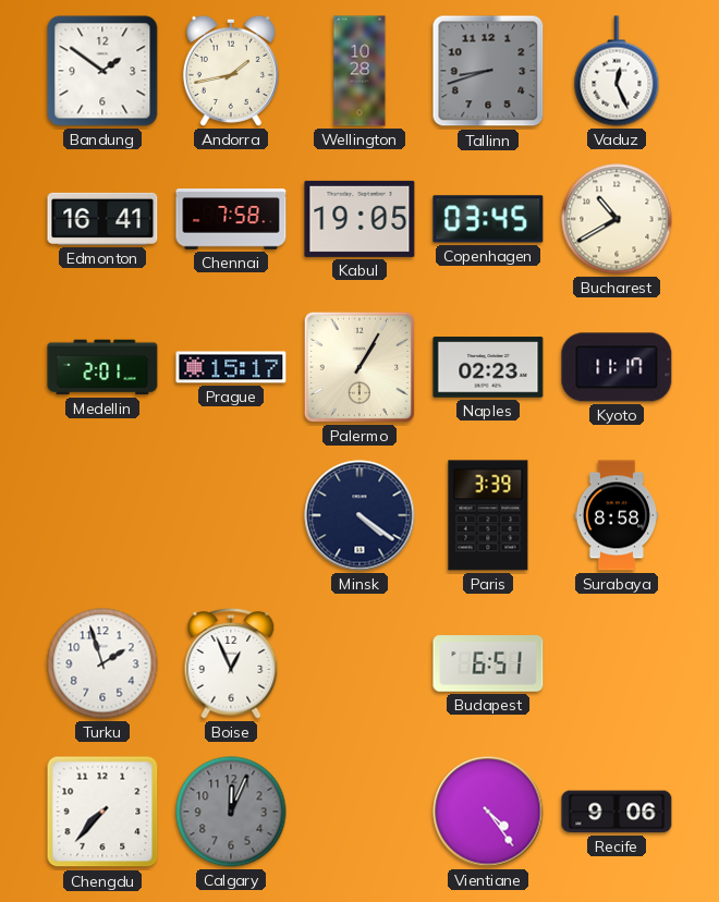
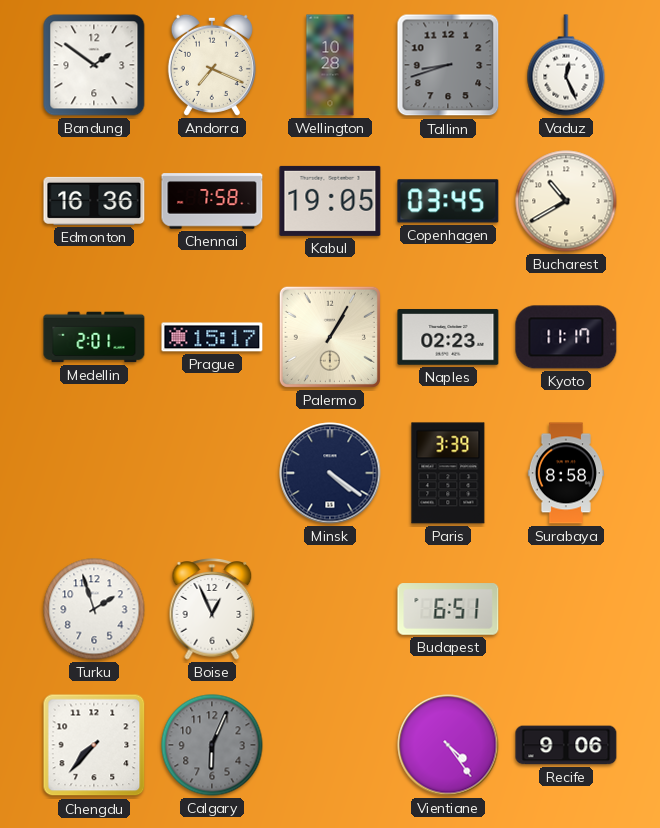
Andorra: 1:43 -> 7:19
Edmonton: 16:41 -> 16:36
Calgary: 12:04 -> 6:04
